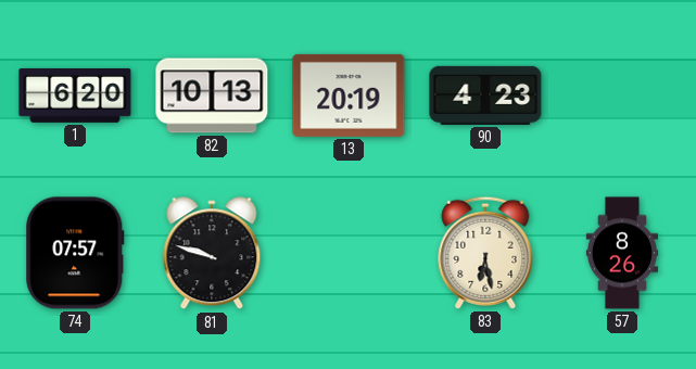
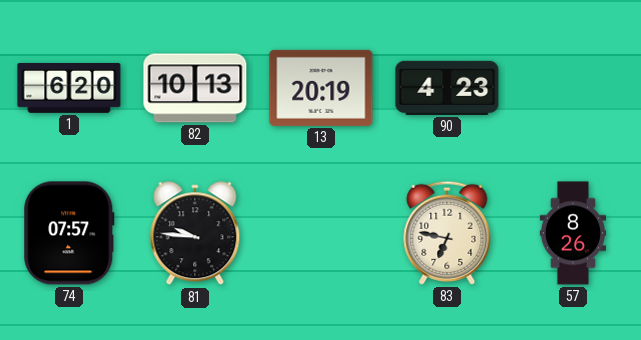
81: 9:48 -> 9:46
83: 6:28 -> 6:47
